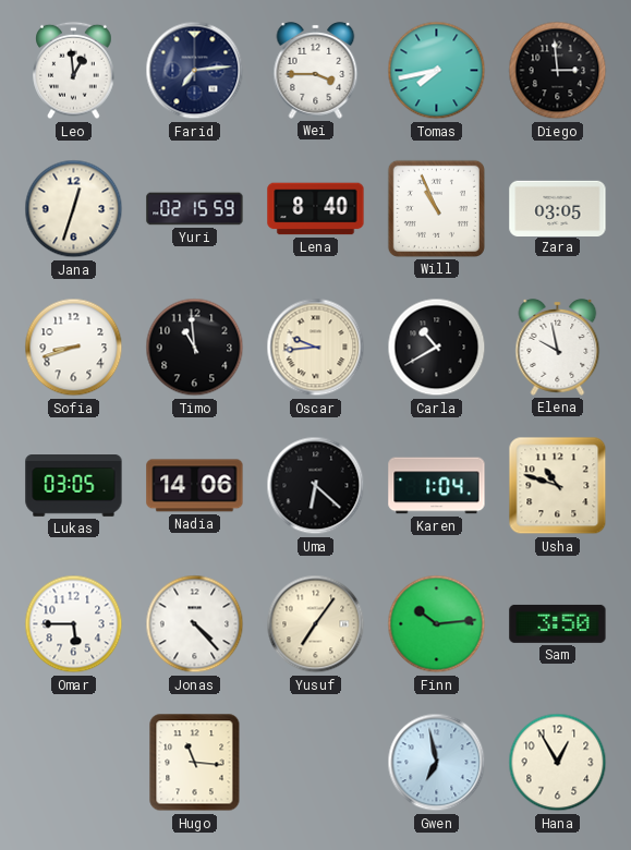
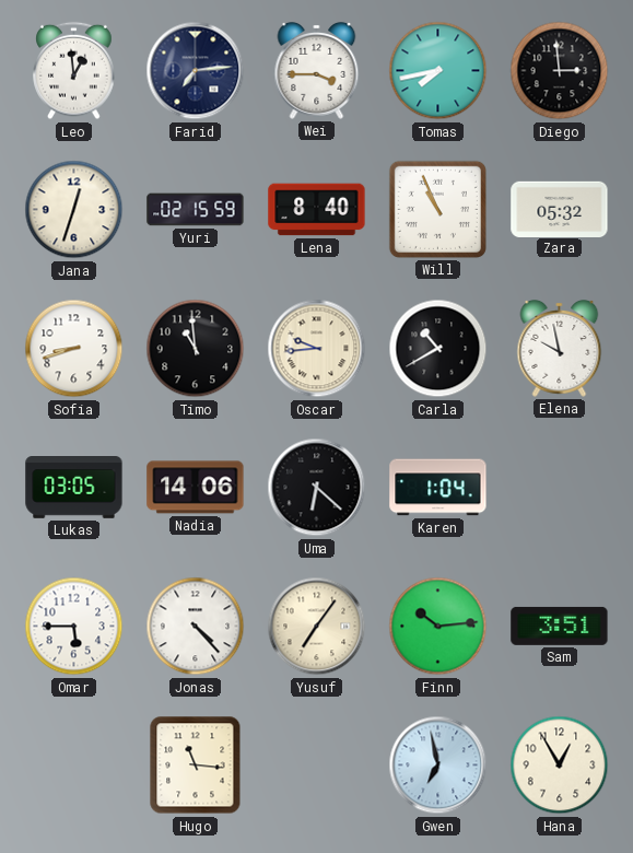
Zara: 03:05 -> 05:32
Usha: 10:48 -> none
Sam: 3:50 -> 3:51
